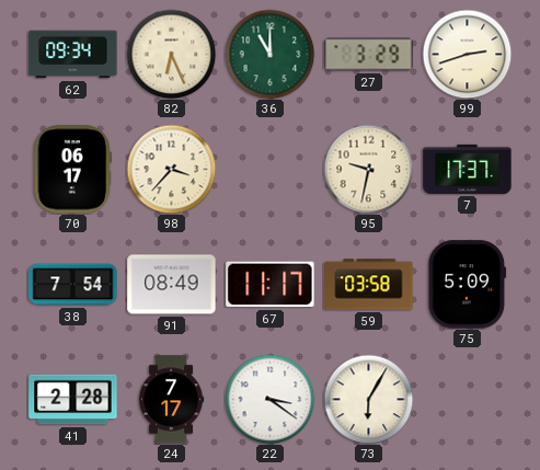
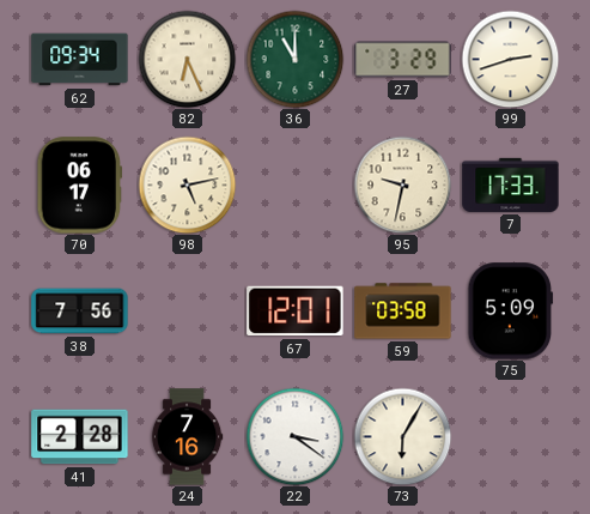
98: 3:37 -> 5:13
7: 17:37 -> 17:33
38: 7:54 -> 7:56
91: 08:49 -> none
67: 11:17 -> 12:01
24: 7:17 -> 7:16
